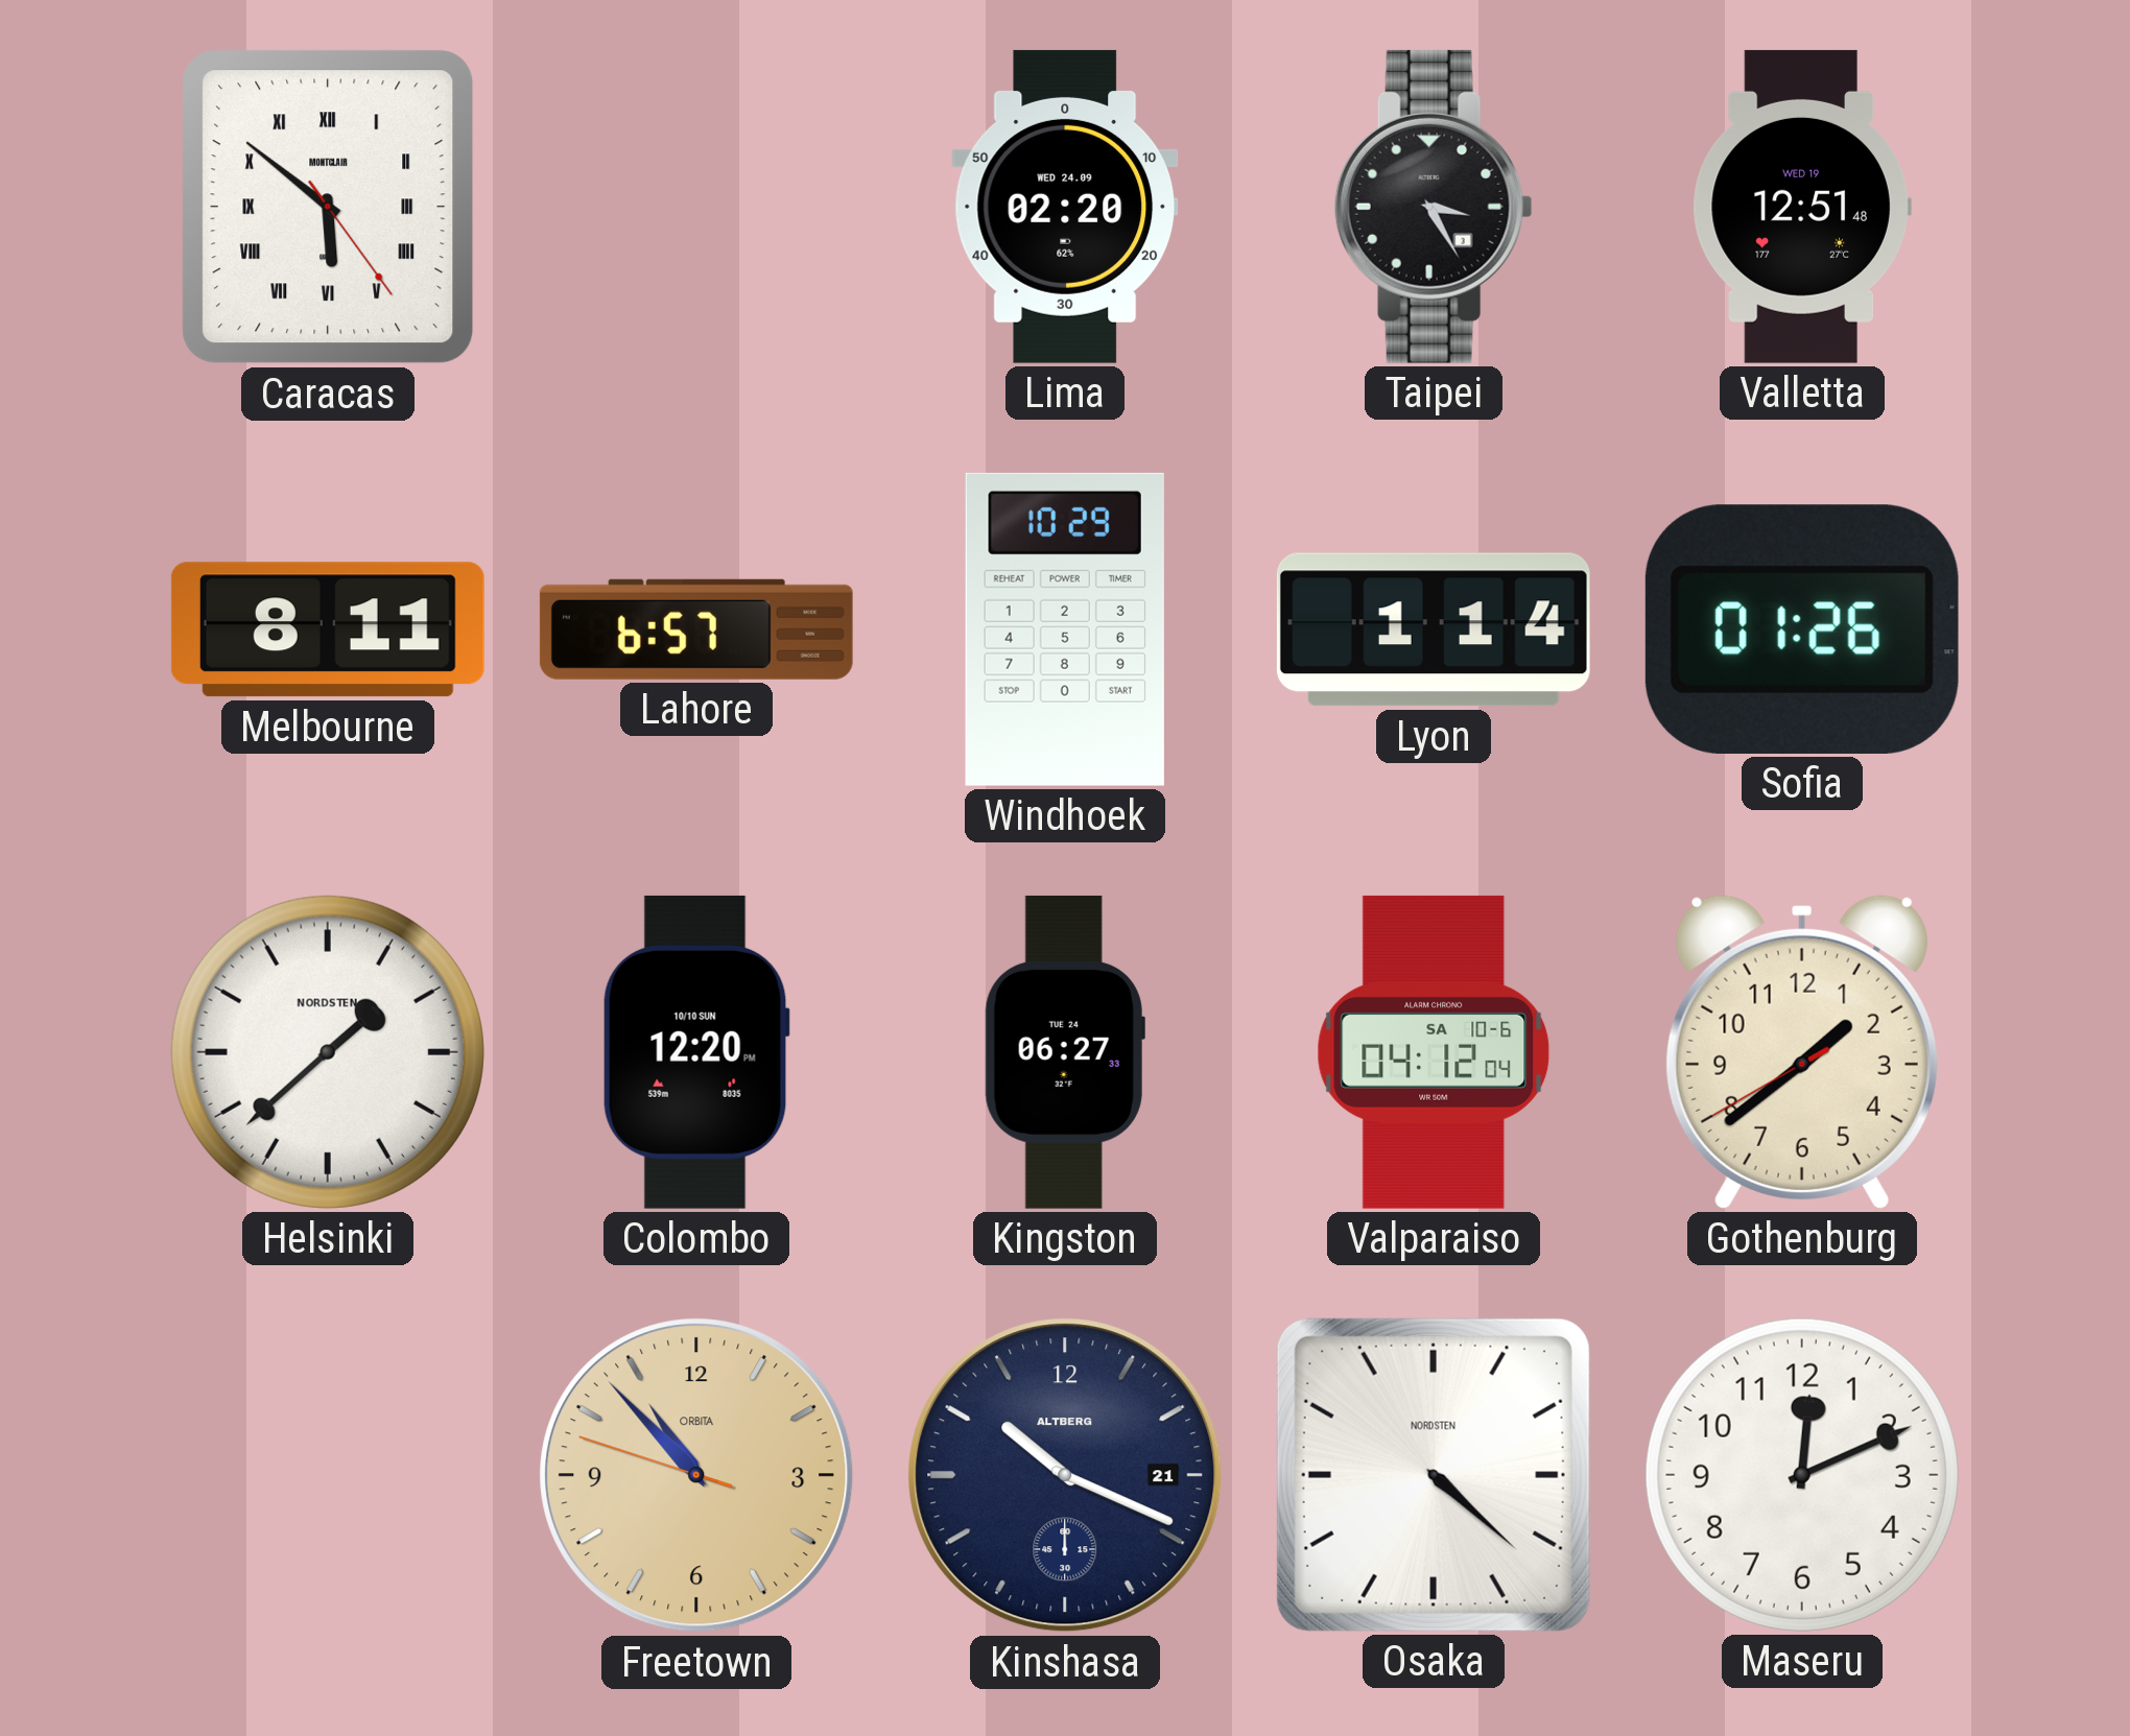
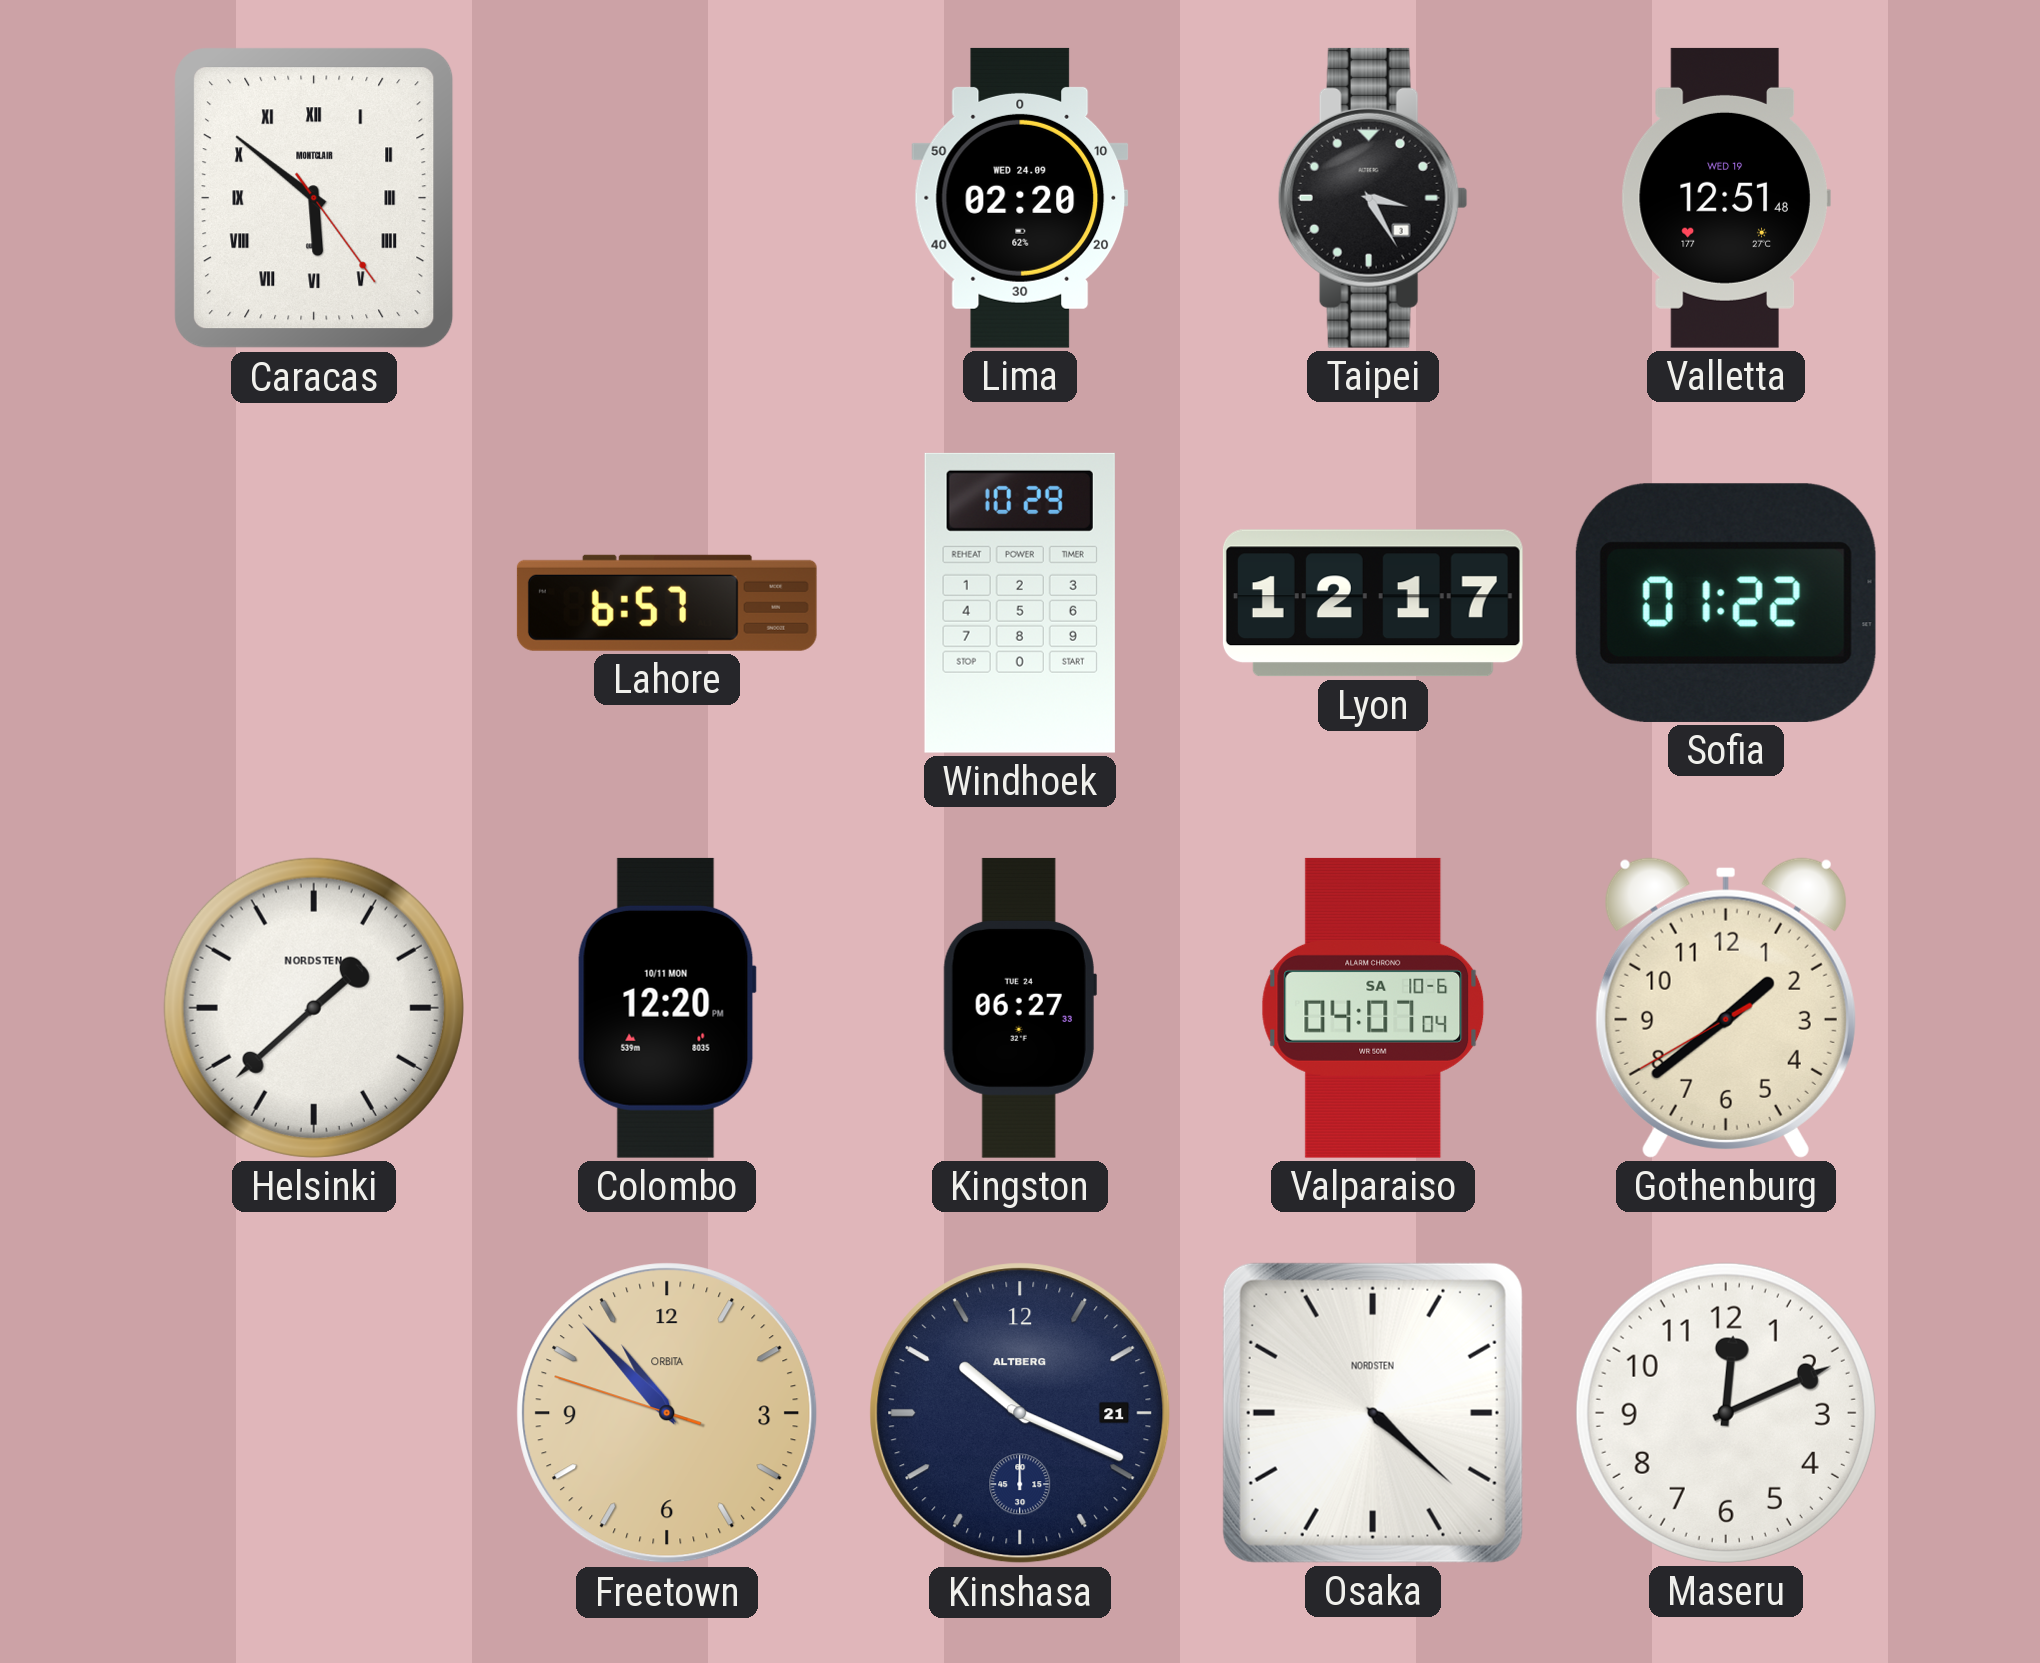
Melbourne: 8:11 -> none
Lyon: 1:14 -> 12:17
Sofia: 01:26 -> 01:22
Colombo date: 10/10 SUN -> 10/11 MON
Valparaiso: 04:12 -> 04:07
